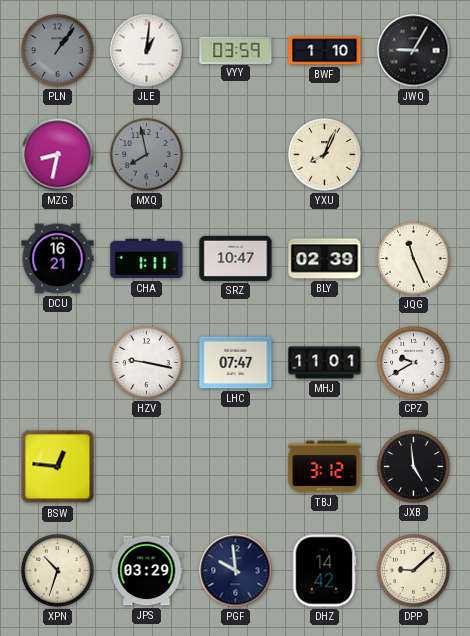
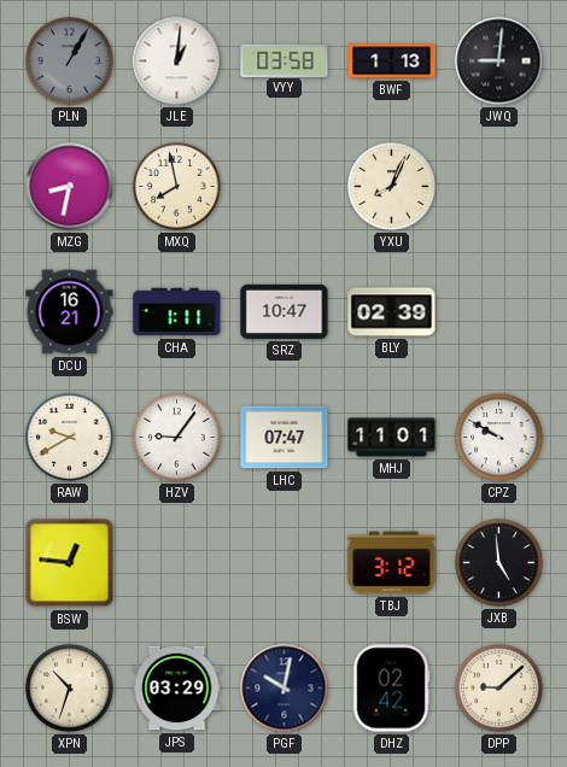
PLN: 1:06 -> 1:05
VYY: 03:59 -> 03:58
BWF: 1:10 -> 1:13
JWQ: 9:05 -> 9:01
MXQ dial: grey -> cream
JQG: 11:26 -> none
RAW: none -> 9:40
HZV: 9:17 -> 9:06
CPZ: 9:40 -> 9:50
PGF: 9:59 -> 10:02
DHZ: 14:42 -> 02:42
